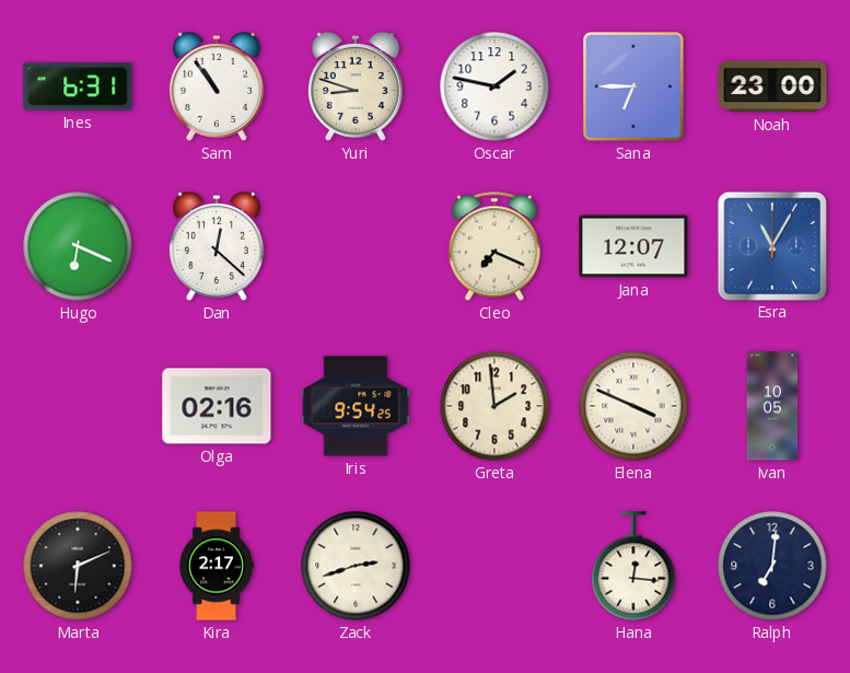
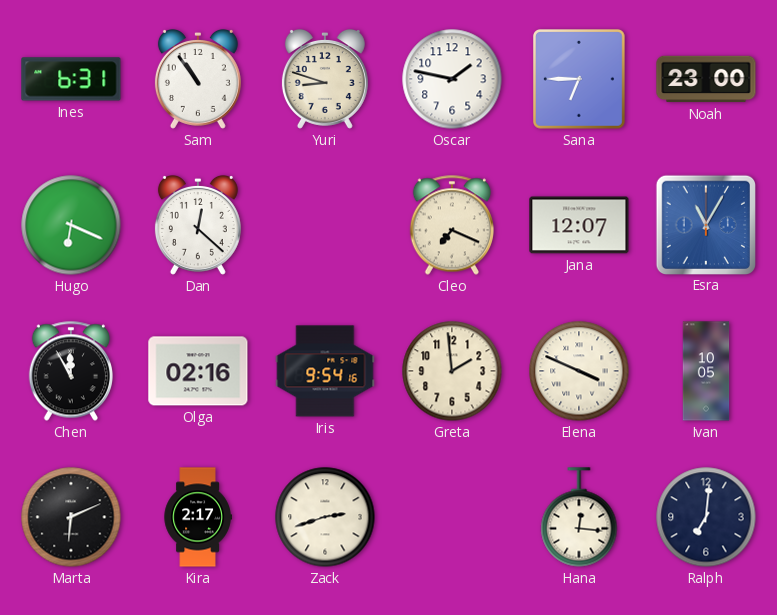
Chen: none -> 11:55
Iris: 9:54:25 -> 9:54:16
